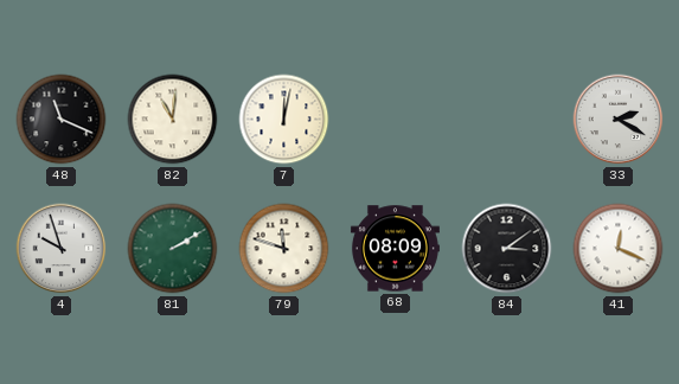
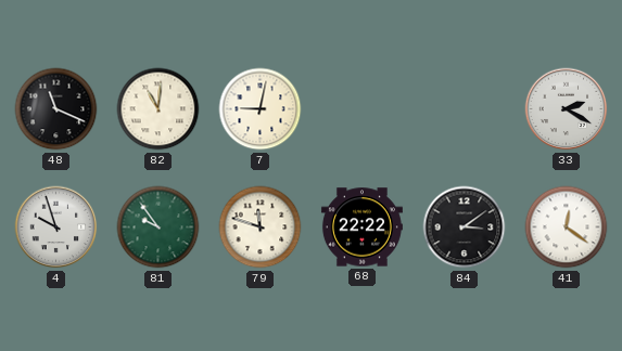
7: 12:02 -> 9:02
81: 2:10 -> 9:54
68: 08:09 -> 22:22
41: 12:19 -> 12:21
